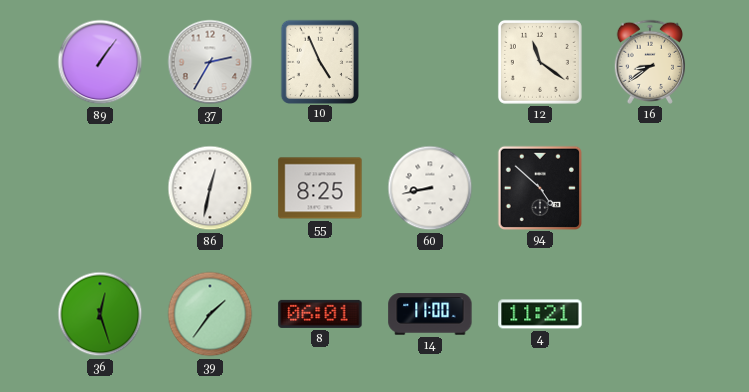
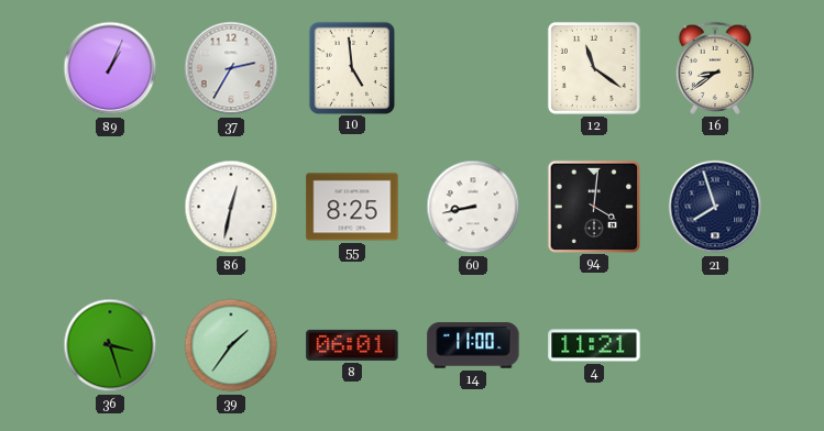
89: 1:06 -> 1:04
10: 4:56 -> 4:59
94: 4:52 -> 4:01
21: none -> 7:57
36: 12:27 -> 3:27
